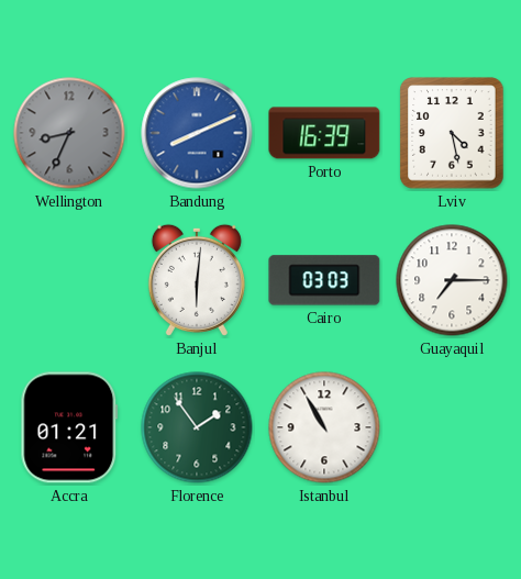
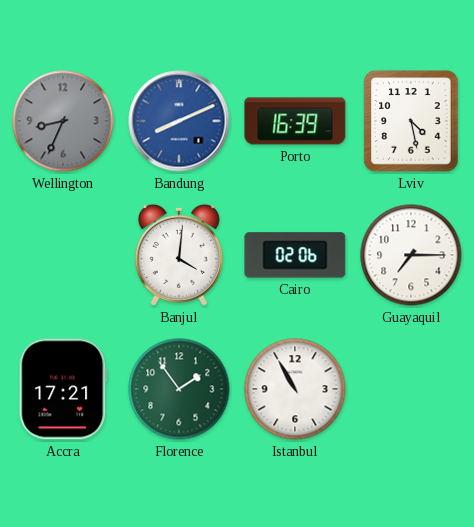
Banjul: 6:01 -> 4:01
Cairo: 03:03 -> 02:06
Accra: 01:21 -> 17:21
